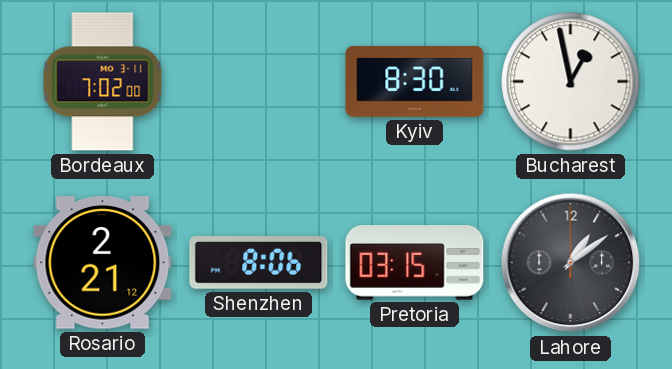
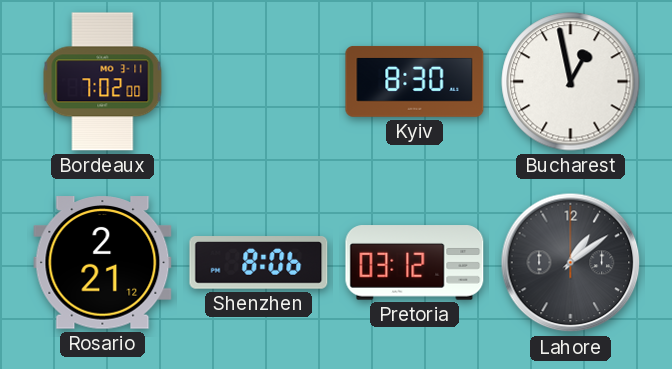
Pretoria: 03:15 -> 03:12
